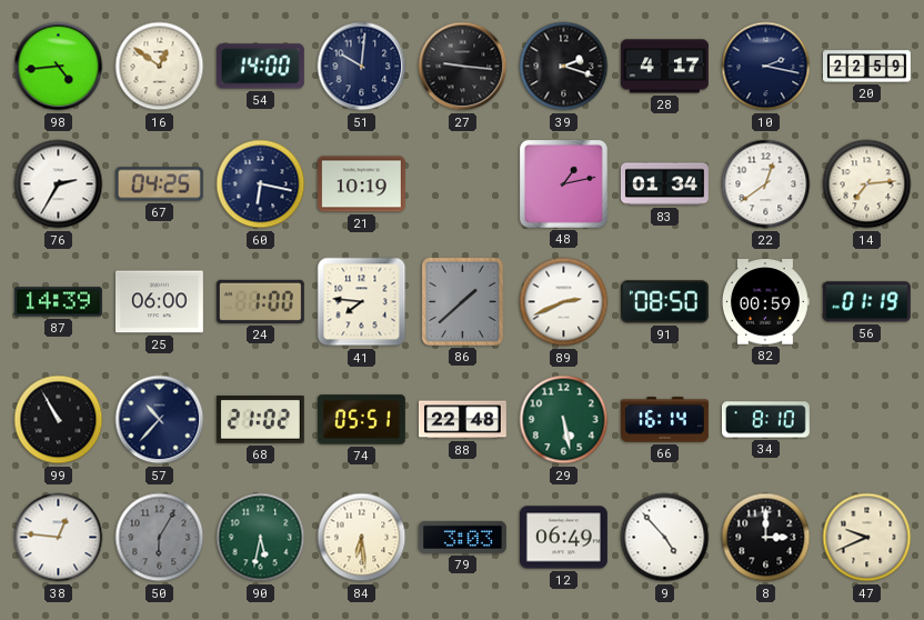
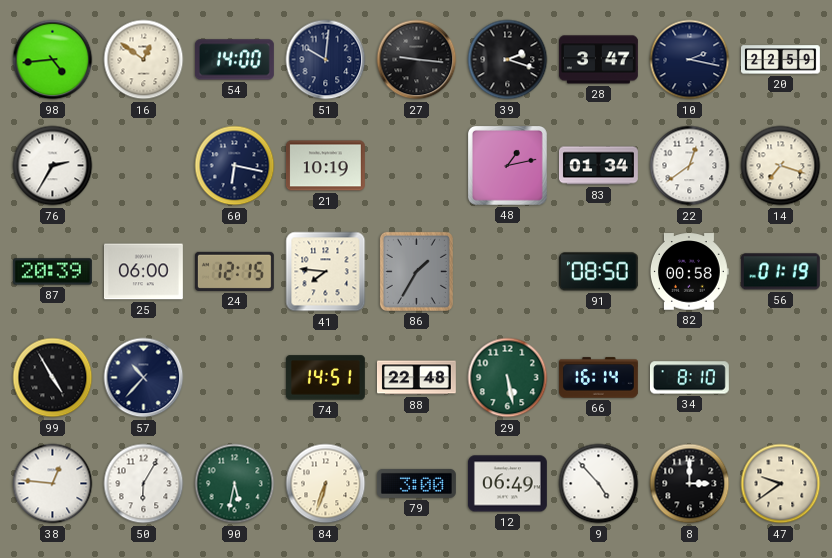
28: 4:17 -> 3:47
67: 04:25 -> none
14: 7:14 -> 7:18
87: 14:39 -> 20:39
24: 1:00 -> 12:15
86: 1:38 -> 1:35
89: 2:41 -> none
82: 00:59 -> 00:58
99: 10:55 -> 4:55
68: 21:02 -> none
74: 05:51 -> 14:51
50 dial: grey -> white
84: 6:29 -> 6:33
79: 3:03 -> 3:00
47: 9:41 -> 9:39
